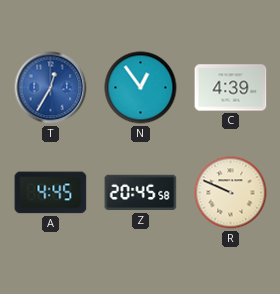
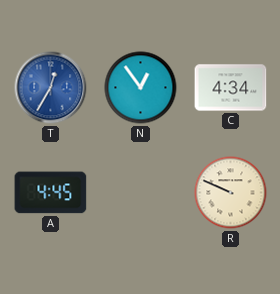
C: 4:39 -> 4:34
Z: 20:45 -> none
